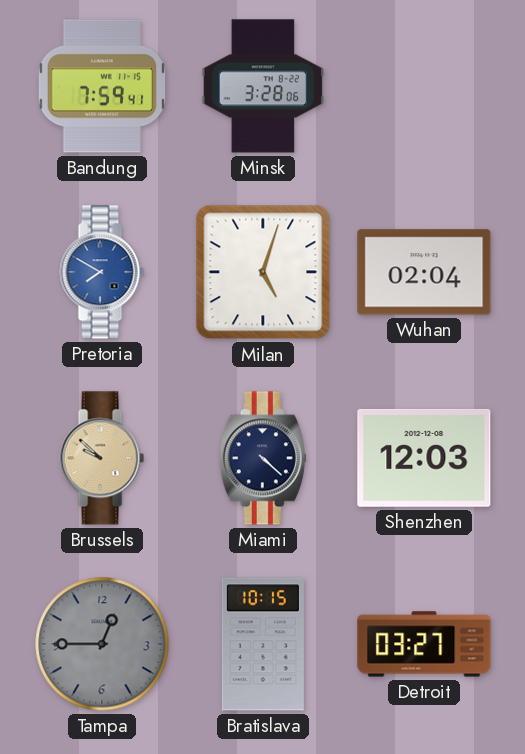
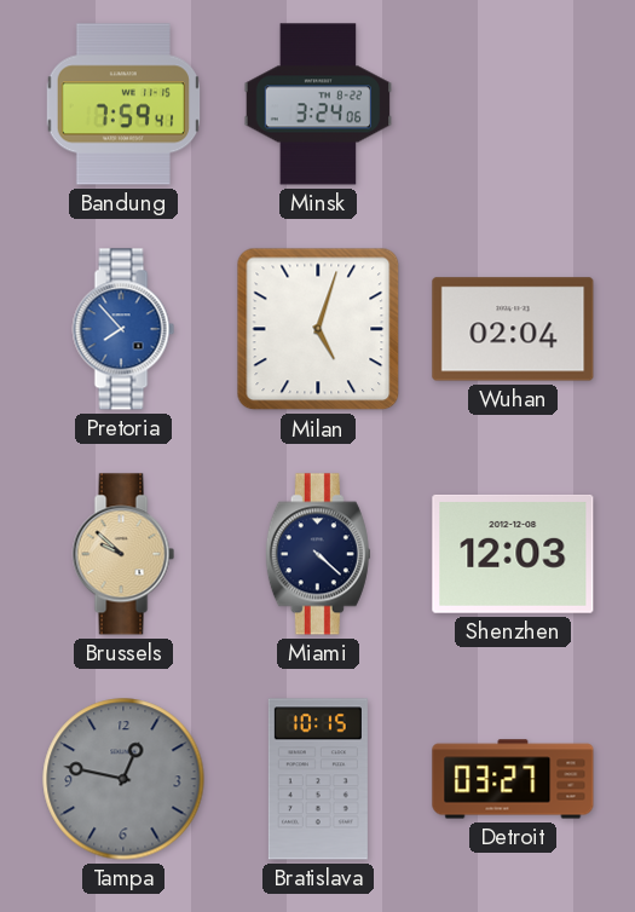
Minsk: 3:28 -> 3:24
Pretoria: 7:50 -> 7:53
Tampa: 12:45 -> 12:47
